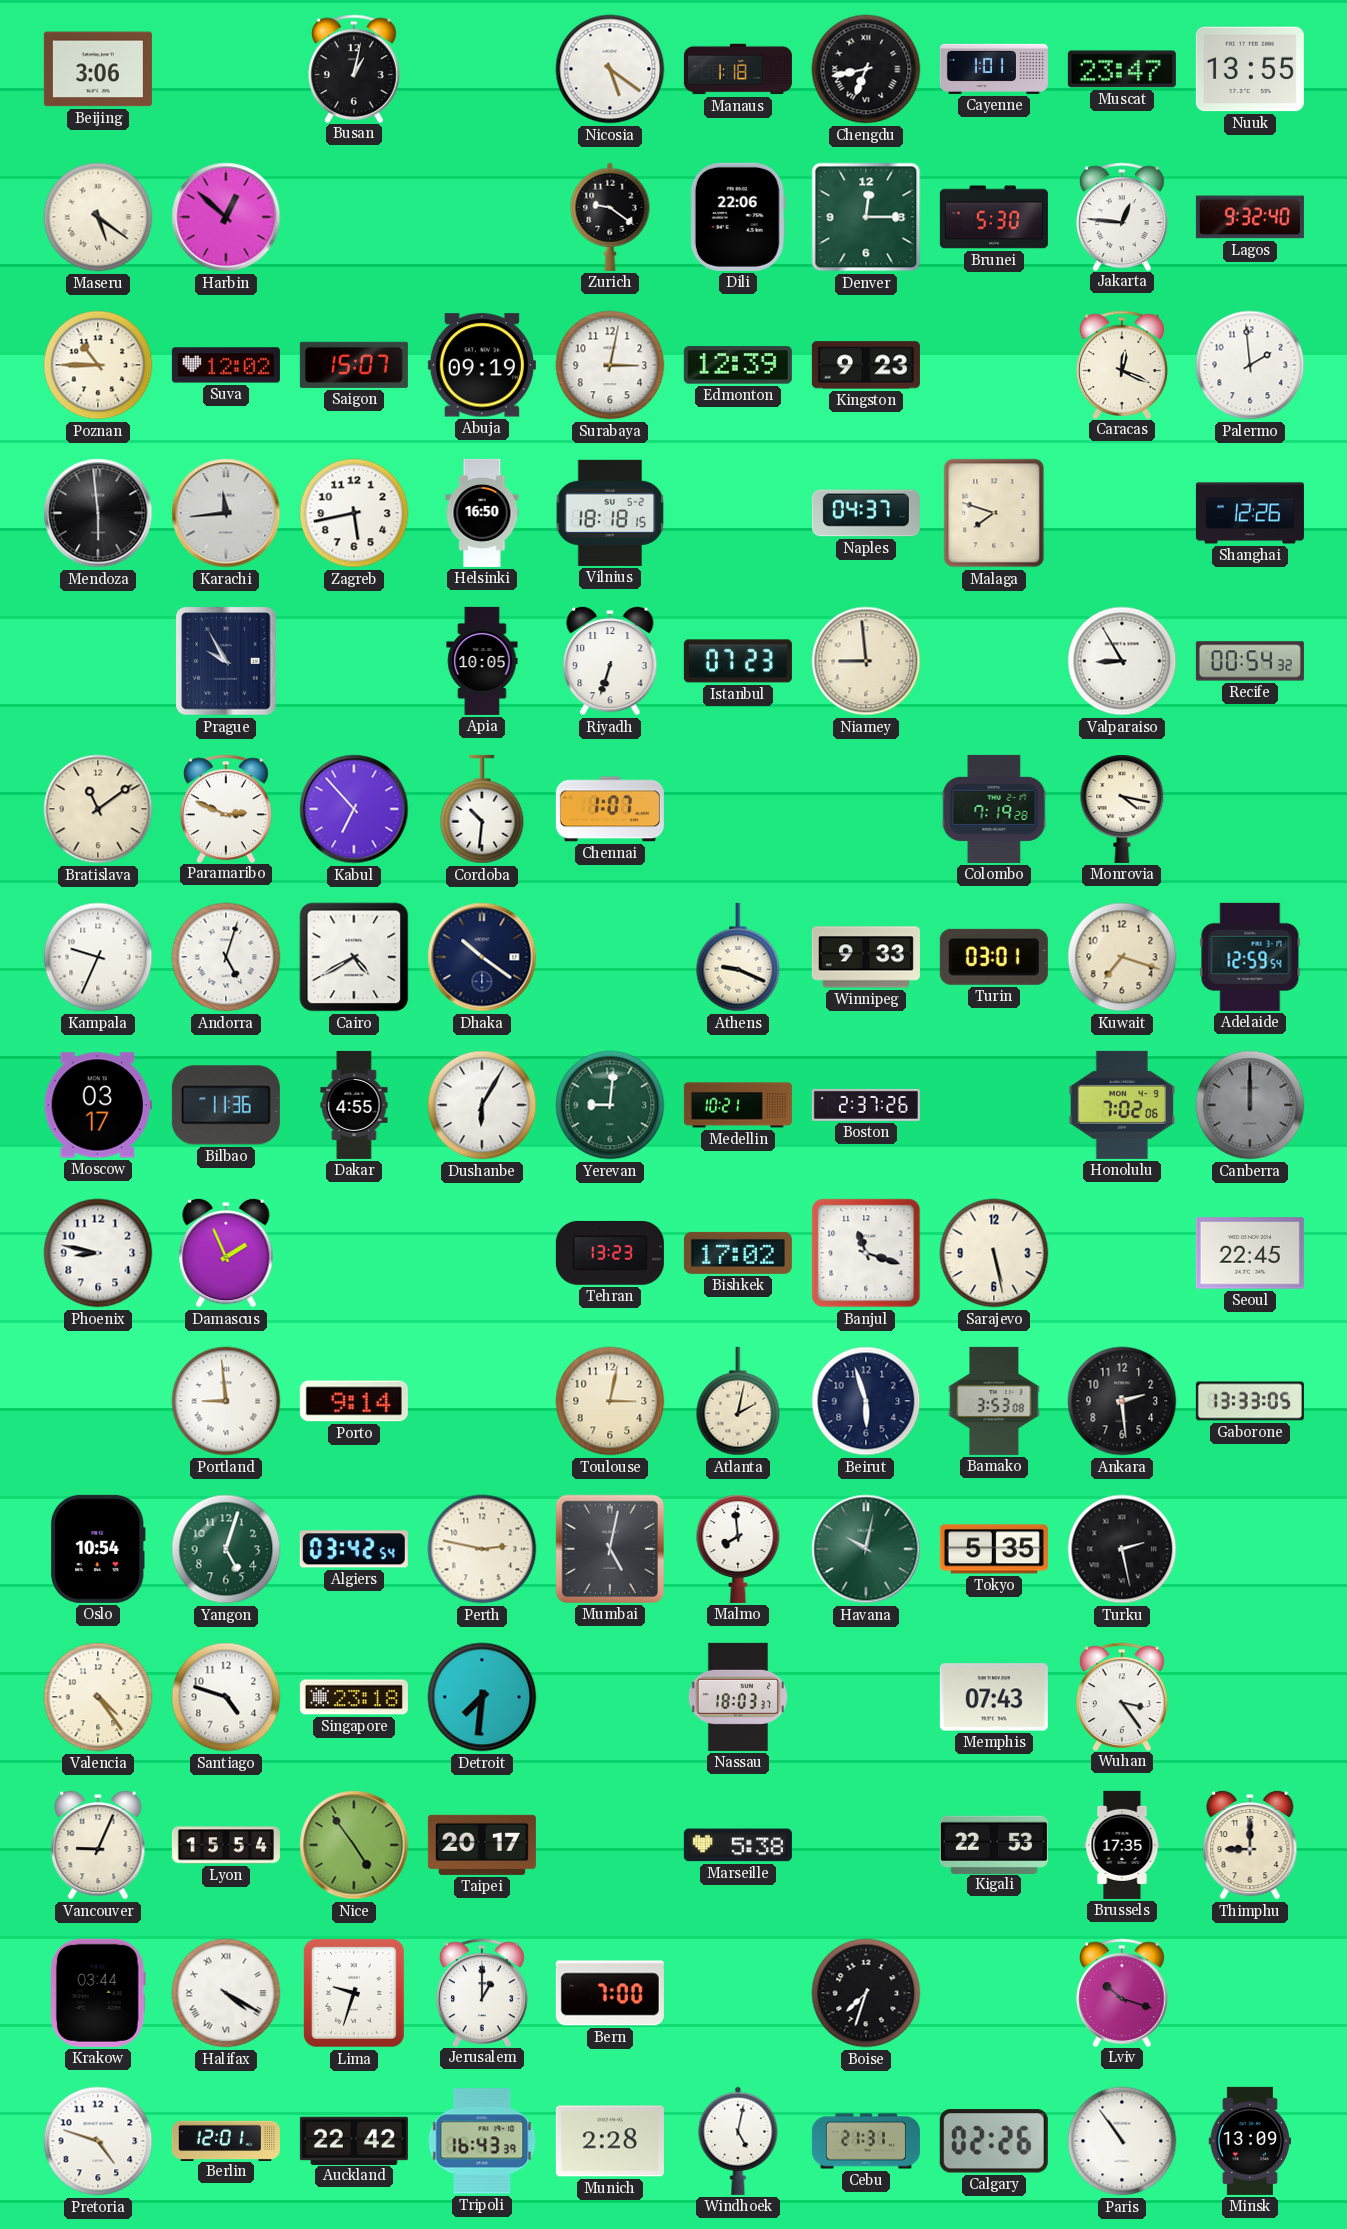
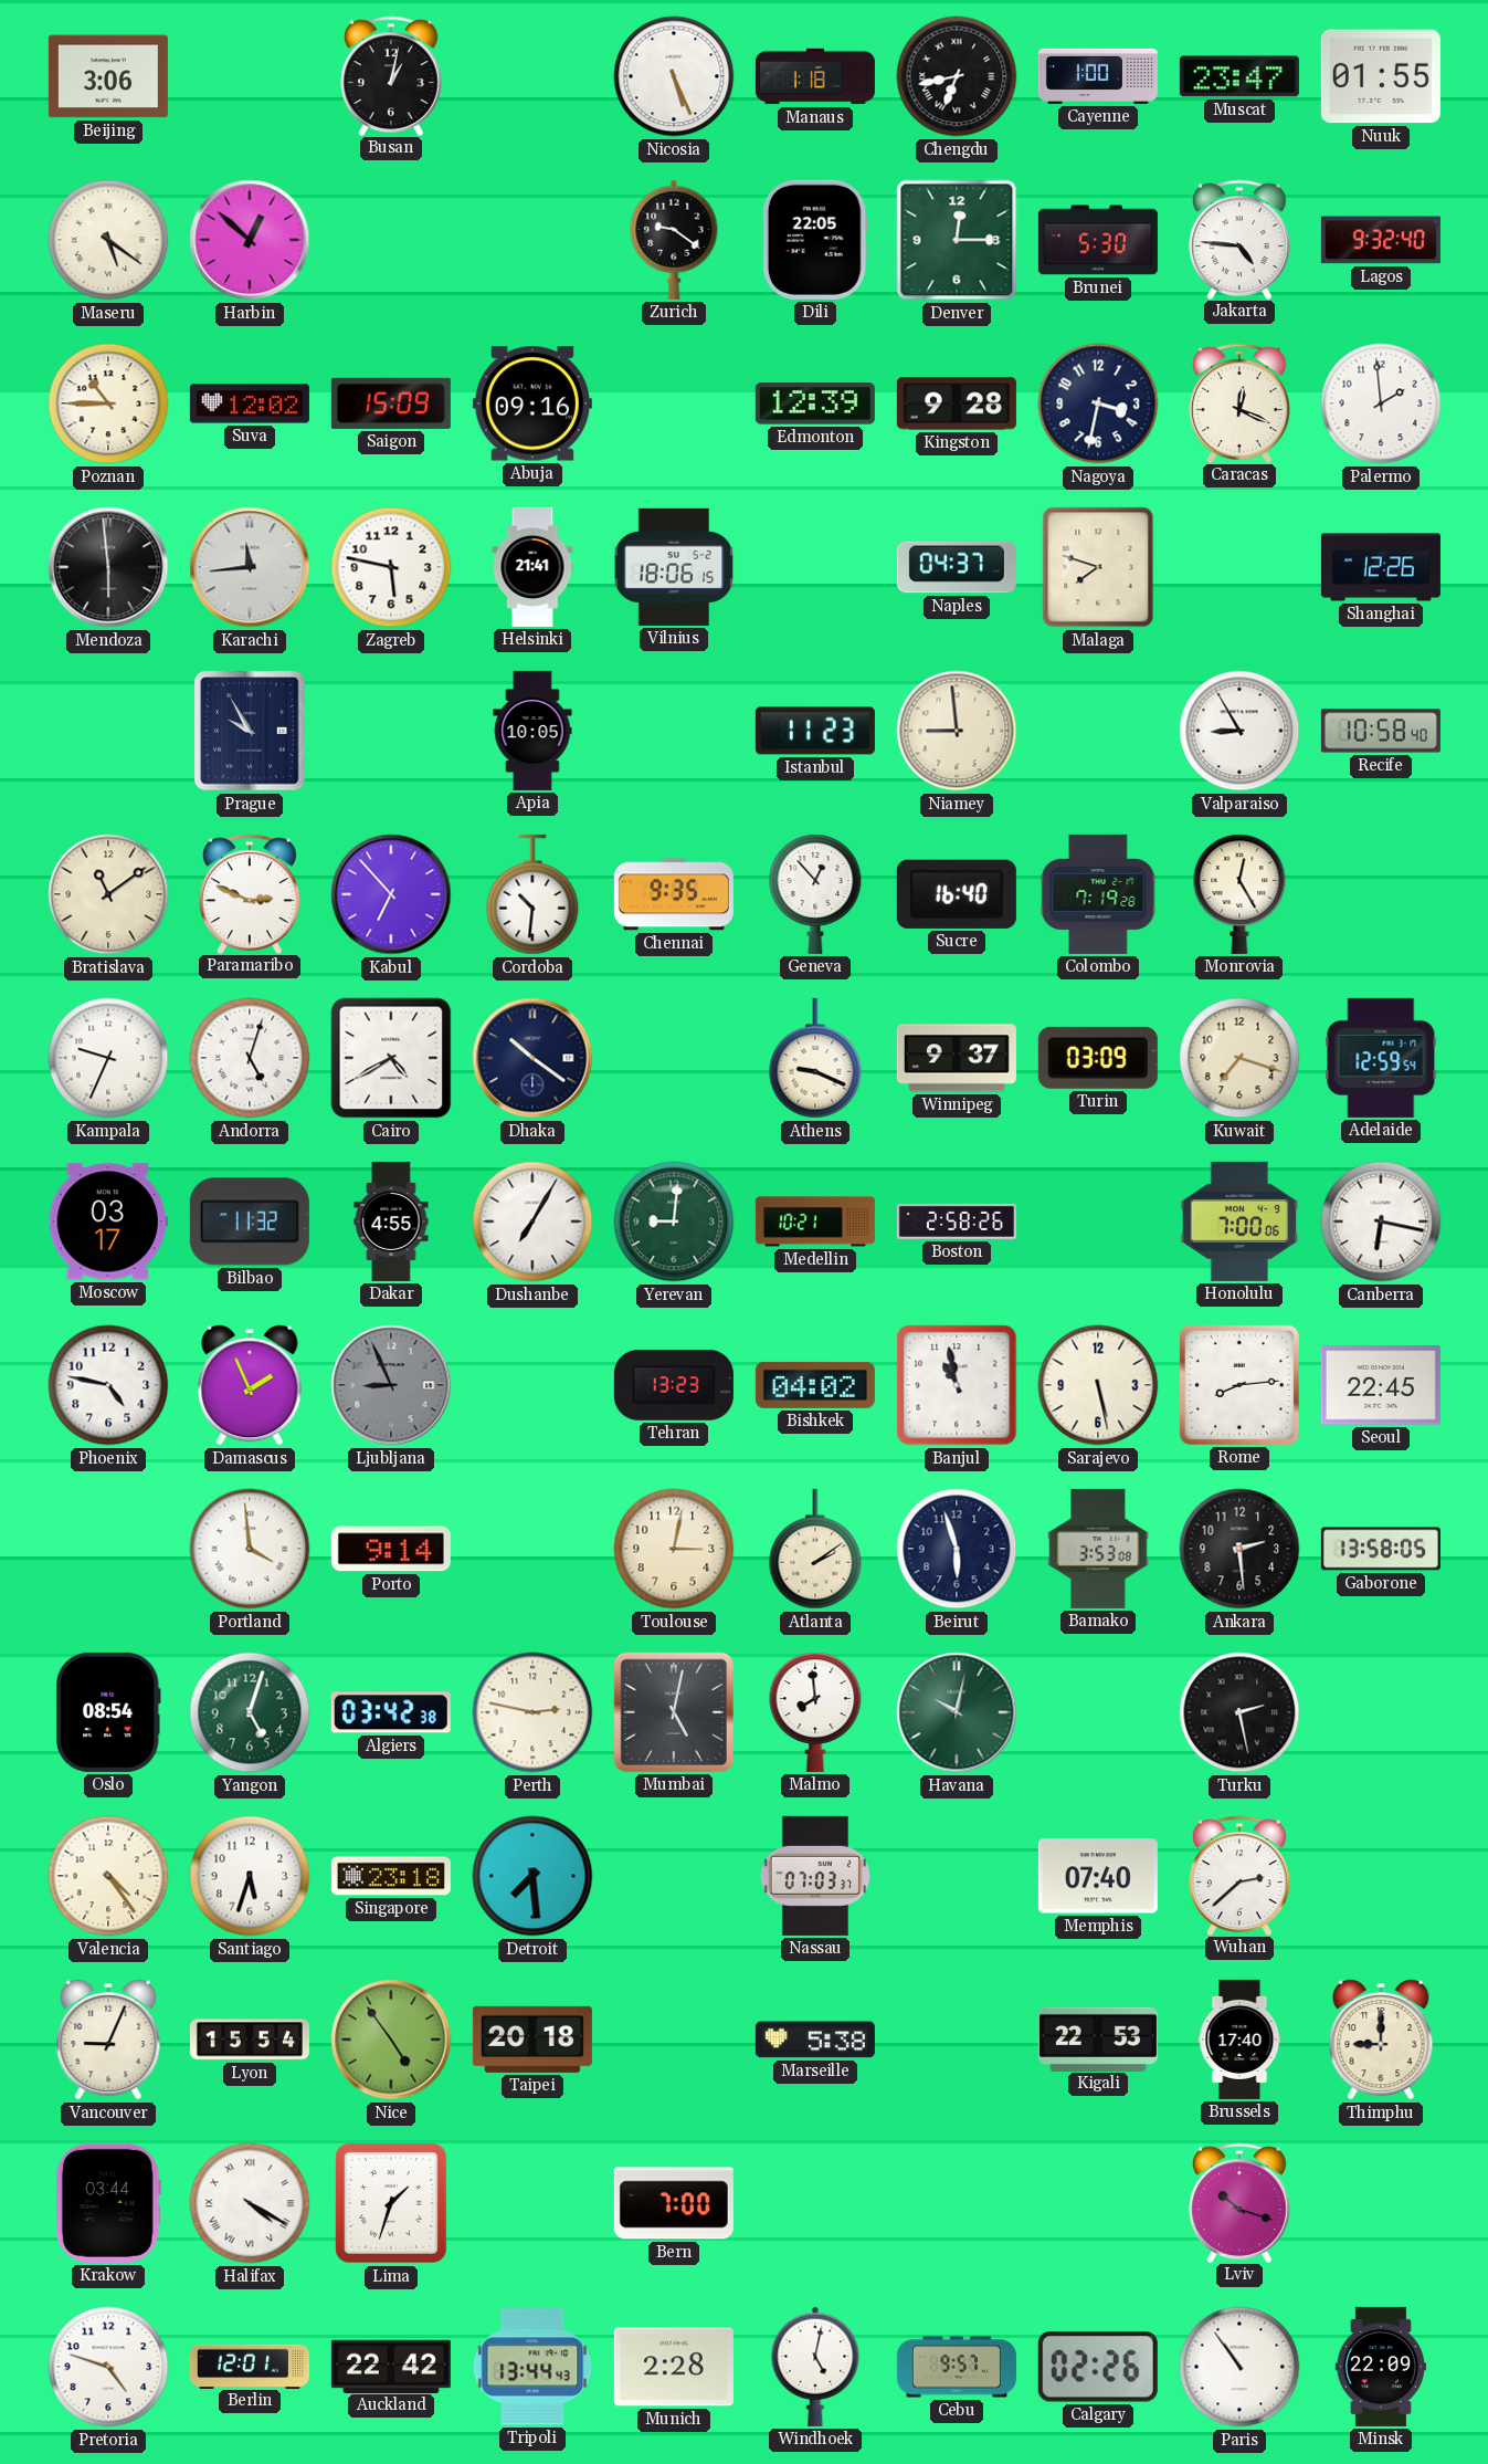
Nicosia: 5:21 -> 5:26
Cayenne: 1:01 -> 1:00
Nuuk: 13:55 -> 01:55
Dili: 22:06 -> 22:05
Jakarta: 12:46 -> 4:46
Saigon: 15:07 -> 15:09
Abuja: 09:19 -> 09:16
Surabaya: 3:02 -> none
Kingston: 9:23 -> 9:28
Nagoya: none -> 3:32
Zagreb: 5:43 -> 5:47
Helsinki: 16:50 -> 21:41
Vilnius: 18:18 -> 18:06
Riyadh: 6:33 -> none
Istanbul: 07:23 -> 11:23
Recife: 00:54 -> 10:58
Chennai: 1:07 -> 9:35
Geneva: none -> 12:53
Sucre: none -> 16:40
Monrovia: 4:17 -> 12:25
Winnipeg: 9:33 -> 9:37
Turin: 03:01 -> 03:09
Bilbao: 11:36 -> 11:32
Dushanbe: 6:05 -> 7:05
Boston: 2:37 -> 2:58
Honolulu: 7:02 -> 7:00
Canberra: 12:00 -> 6:17
Canberra dial: grey -> white
Phoenix: 8:47 -> 4:47
Ljubljana: none -> 8:56
Bishkek: 17:02 -> 04:02
Banjul: 11:18 -> 10:58
Rome: none -> 8:14
Portland: 8:59 -> 3:59
Atlanta: 2:02 -> 2:09
Gaborone: 13:33 -> 13:58
Oslo: 10:54 -> 08:54
Algiers: 03:42:54 -> 03:42:38
Tokyo: 5:35 -> none
Santiago: 4:48 -> 5:33
Detroit: 7:31 -> 7:29
Nassau: 18:03 -> 07:03
Memphis: 07:43 -> 07:40
Wuhan: 3:24 -> 2:38
Taipei: 20:17 -> 20:18
Brussels: 17:35 -> 17:40
Lima: 9:33 -> 1:33
Jerusalem: 1:00 -> none
Boise: 7:33 -> none
Tripoli: 16:43 -> 13:44
Cebu: 21:31 -> 9:57
Minsk: 13:09 -> 22:09
